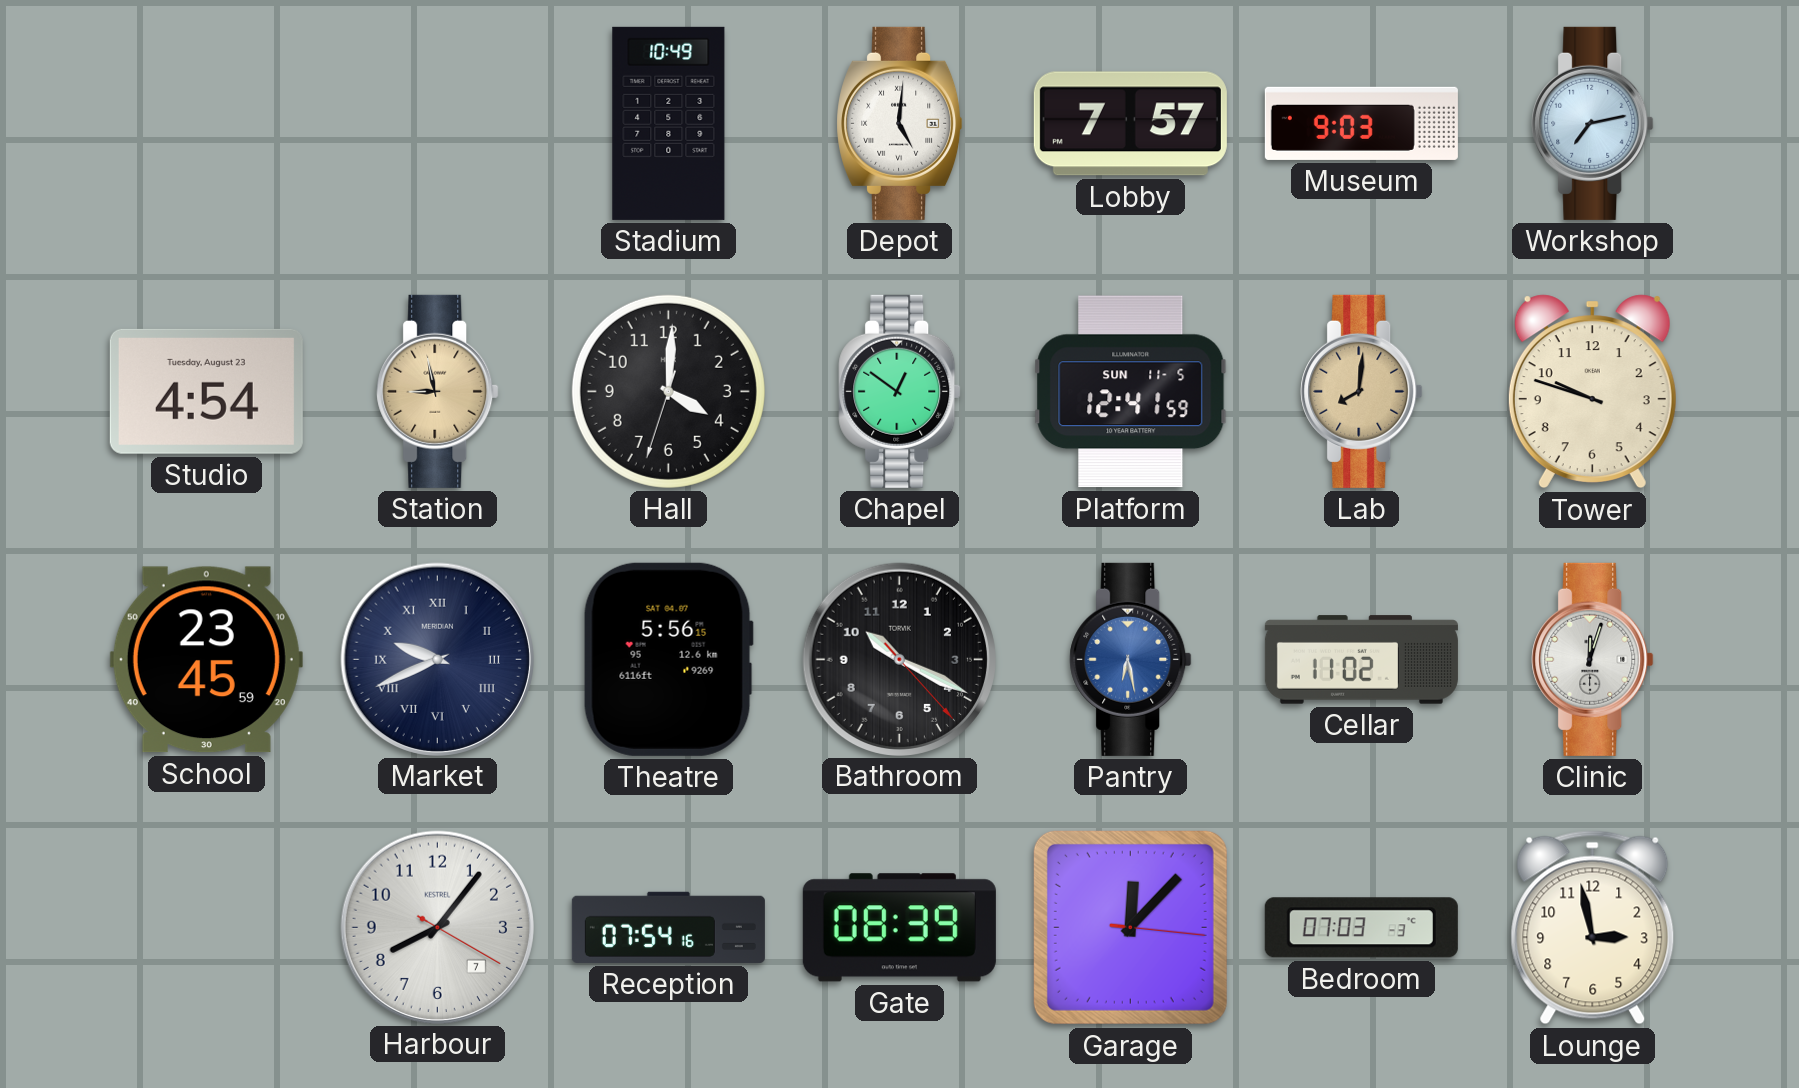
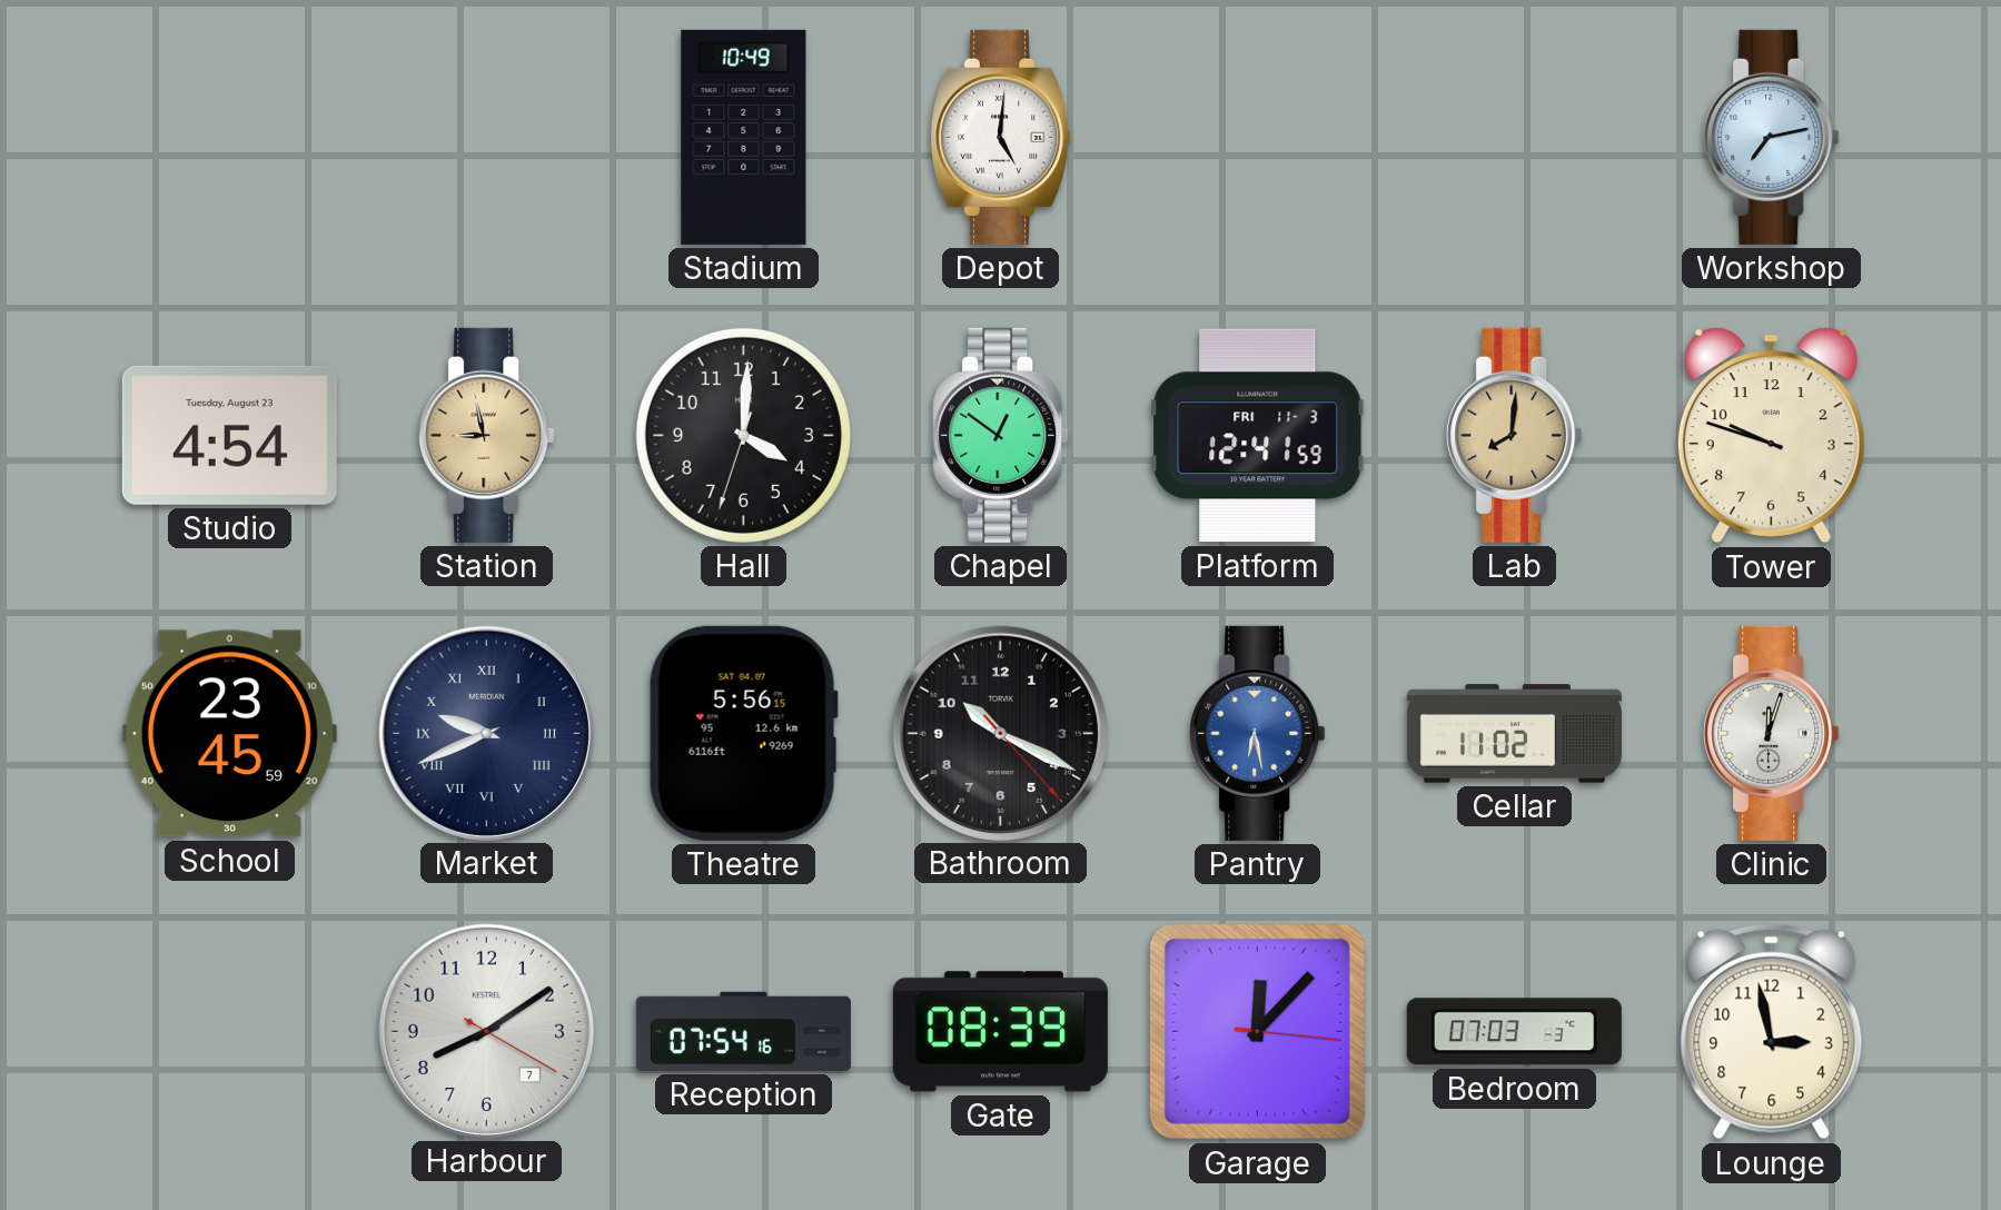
Lobby: 7:57 -> none
Museum: 9:03 -> none
Platform date: SUN 11-5 -> FRI 11-3
Harbour: 8:06 -> 8:09
